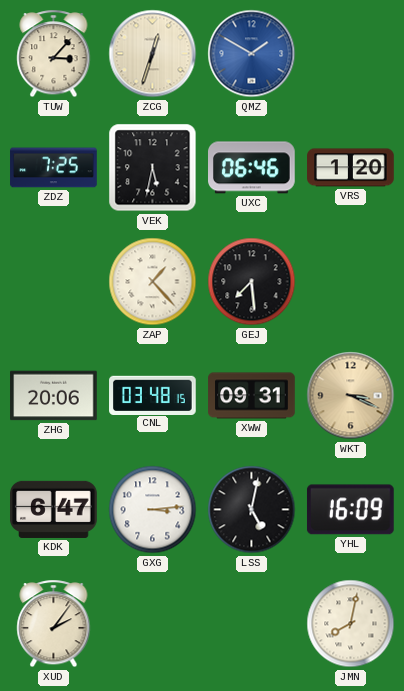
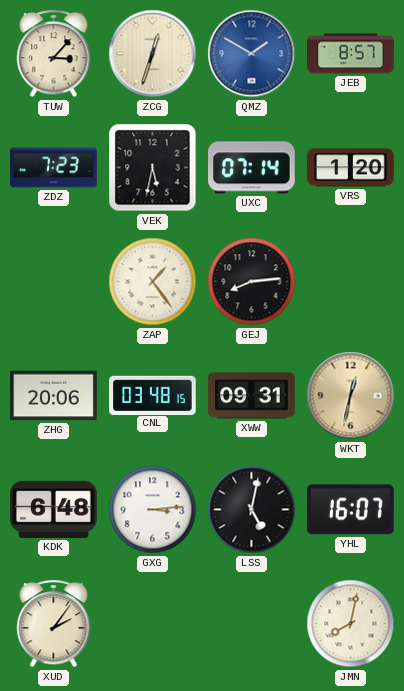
JEB: none -> 8:57
ZDZ: 7:25 -> 7:23
UXC: 06:46 -> 07:14
ZAP: 1:23 -> 1:24
GEJ: 7:29 -> 8:14
WKT: 3:19 -> 12:32
KDK: 6:47 -> 6:48
YHL: 16:09 -> 16:07
